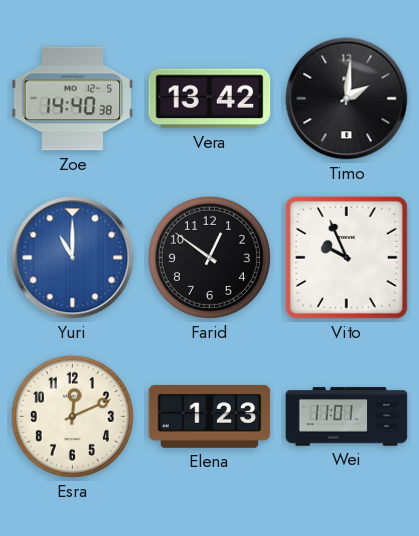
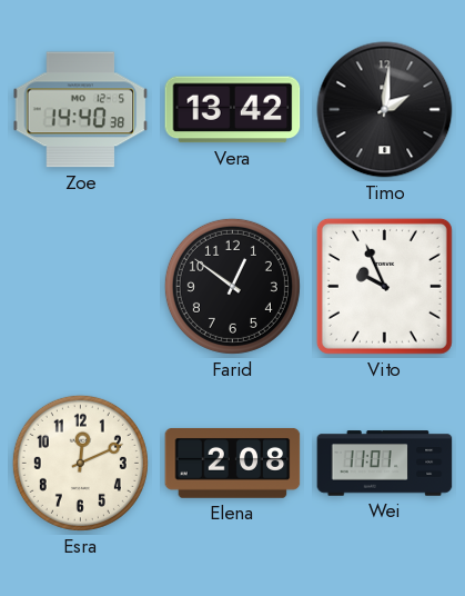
Yuri: 11:00 -> none
Elena: 1:23 -> 2:08
